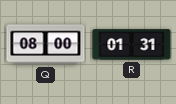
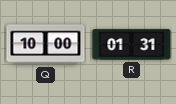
Q: 08:00 -> 10:00
